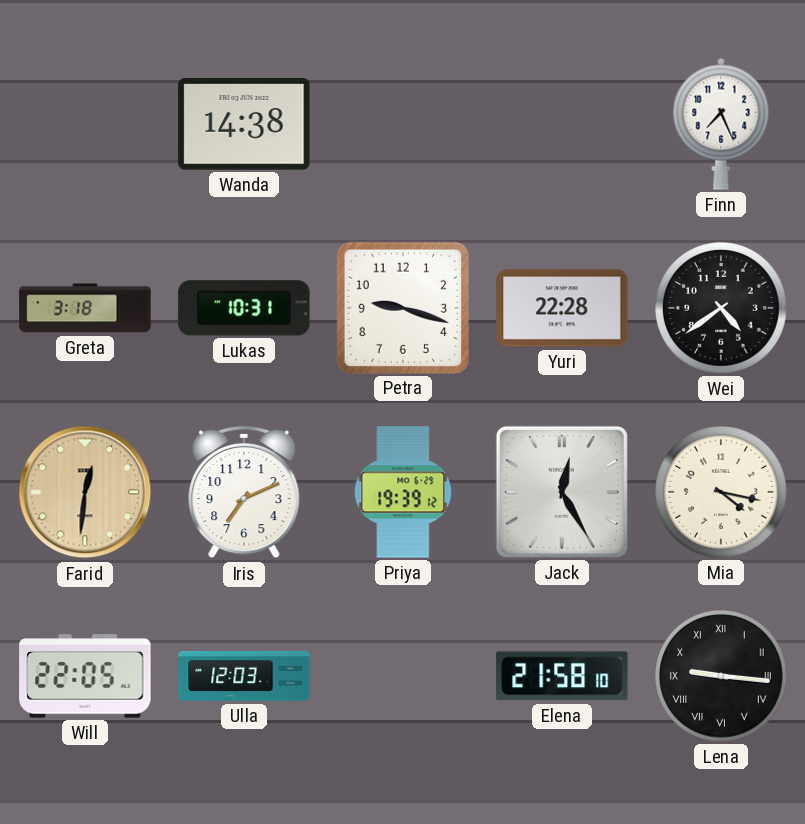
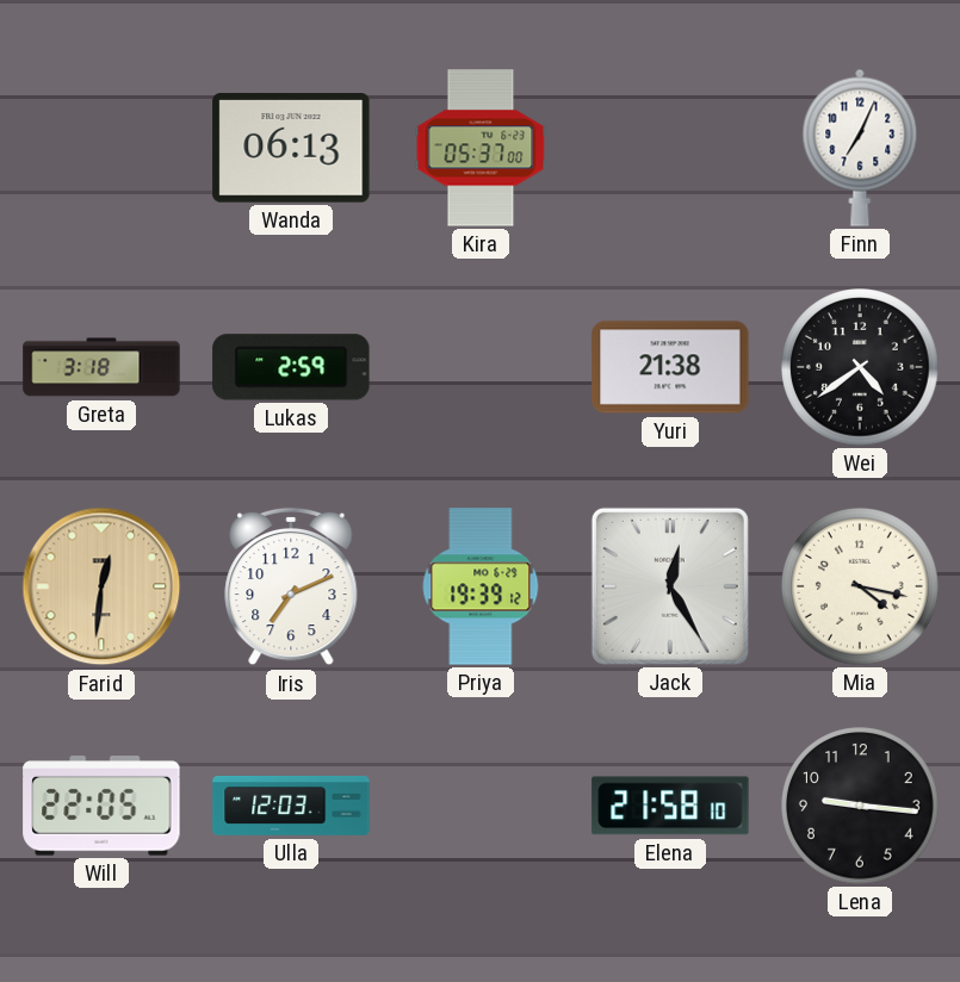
Wanda: 14:38 -> 06:13
Kira: none -> 05:37
Finn: 7:26 -> 7:04
Lukas: 10:31 -> 2:59
Petra: 9:18 -> none
Yuri: 22:28 -> 21:38
Lena numerals: Roman -> Arabic
